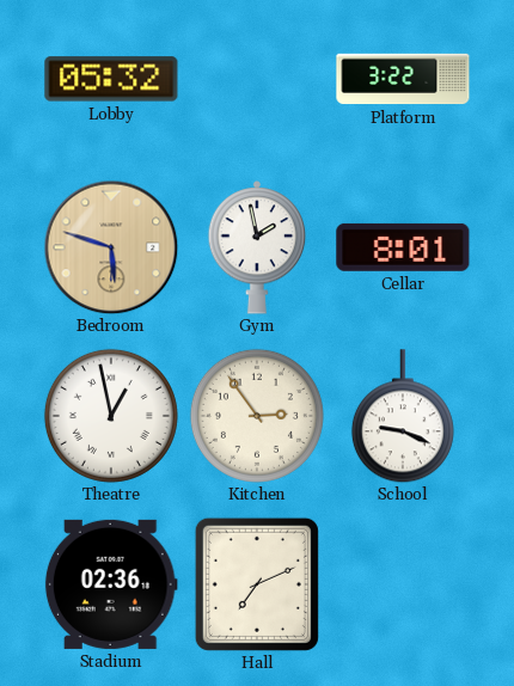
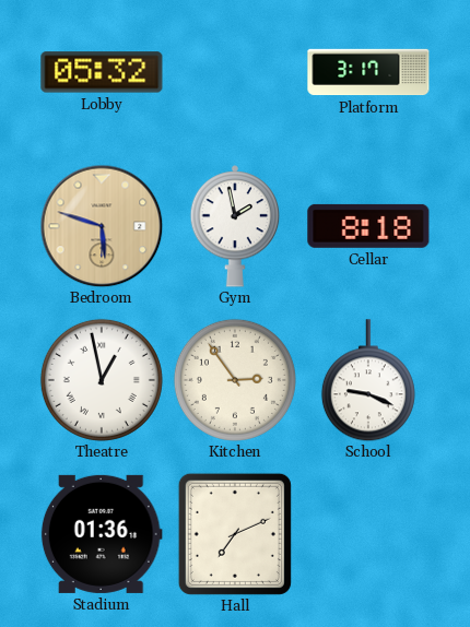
Platform: 3:22 -> 3:17
Cellar: 8:01 -> 8:18
Stadium: 02:36 -> 01:36
